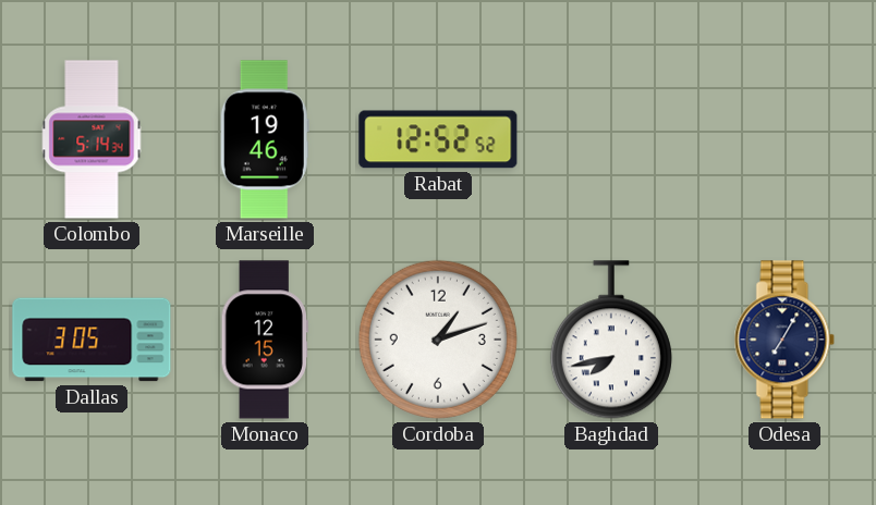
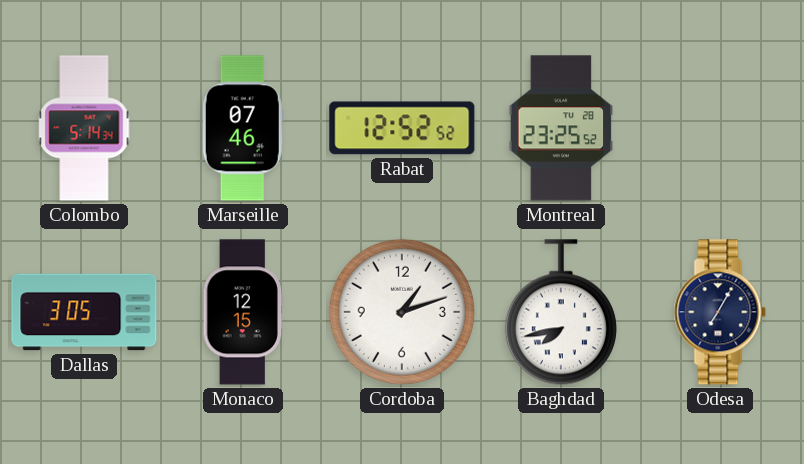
Marseille: 19:46 -> 07:46
Montreal: none -> 23:25
